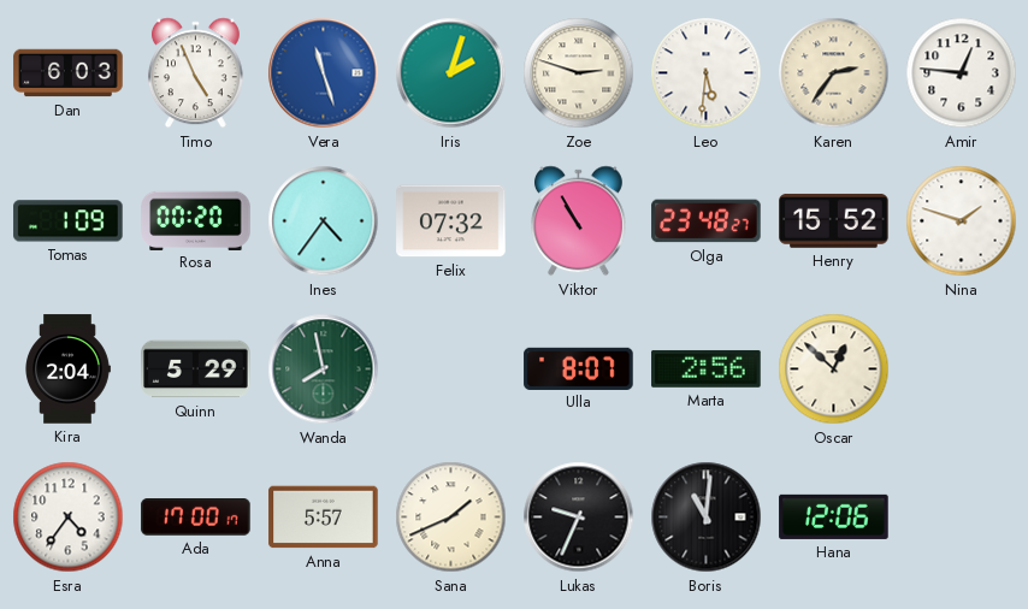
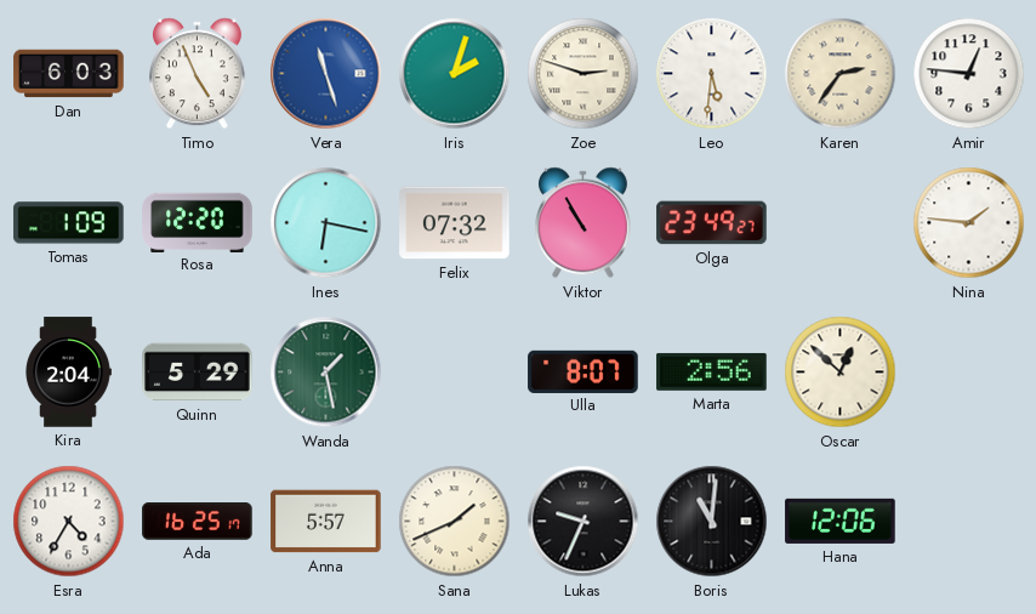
Rosa: 00:20 -> 12:20
Ines: 4:36 -> 6:17
Olga: 23:48 -> 23:49
Henry: 15:52 -> none
Nina: 1:48 -> 1:46
Wanda: 7:58 -> 1:28
Esra: 4:36 -> 4:35
Ada: 17:00 -> 16:25
